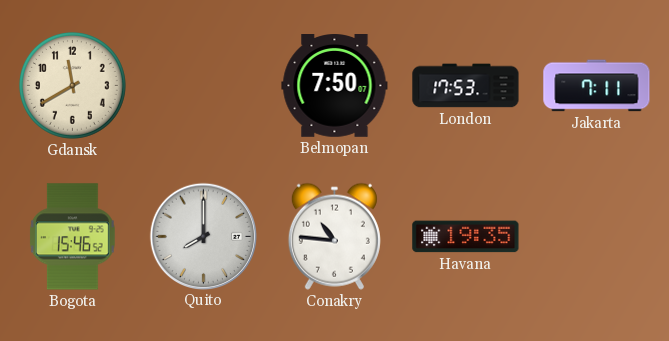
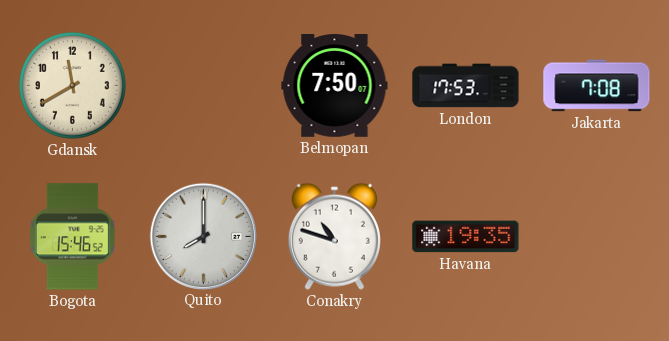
Jakarta: 7:11 -> 7:08
Conakry: 10:46 -> 10:48
